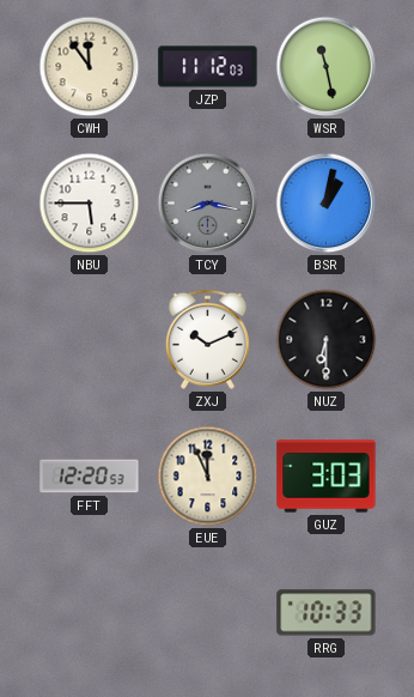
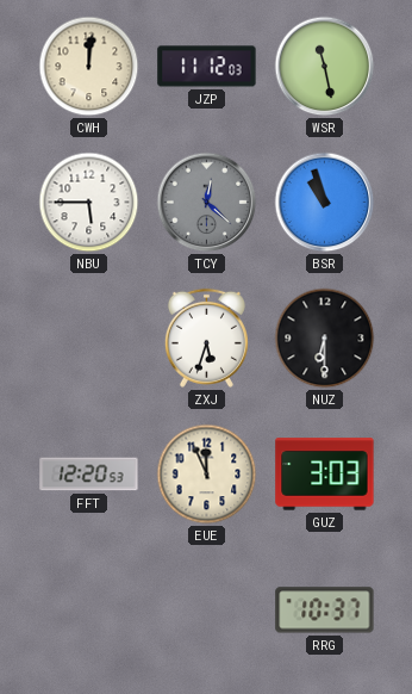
CWH: 11:54 -> 12:01
TCY: 8:17 -> 12:22
BSR: 1:02 -> 10:57
ZXJ: 10:11 -> 5:33
RRG: 10:33 -> 10:37
